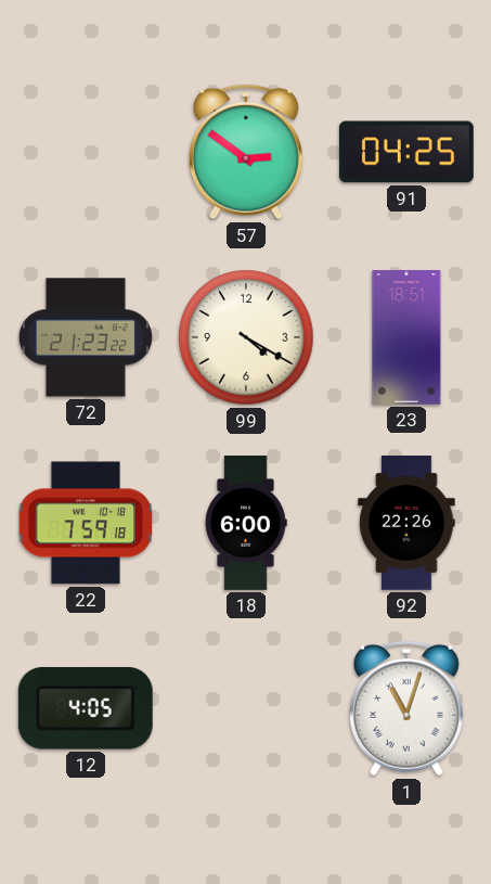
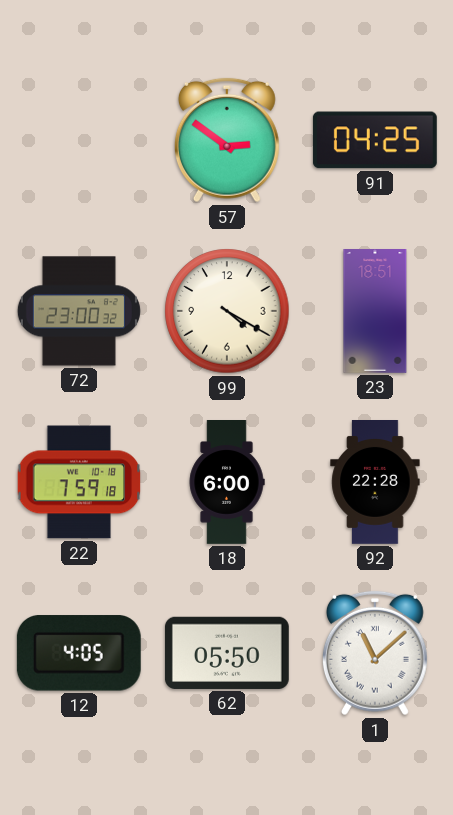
72: 21:23 -> 23:00
92: 22:26 -> 22:28
62: none -> 05:50
1: 11:03 -> 11:08
